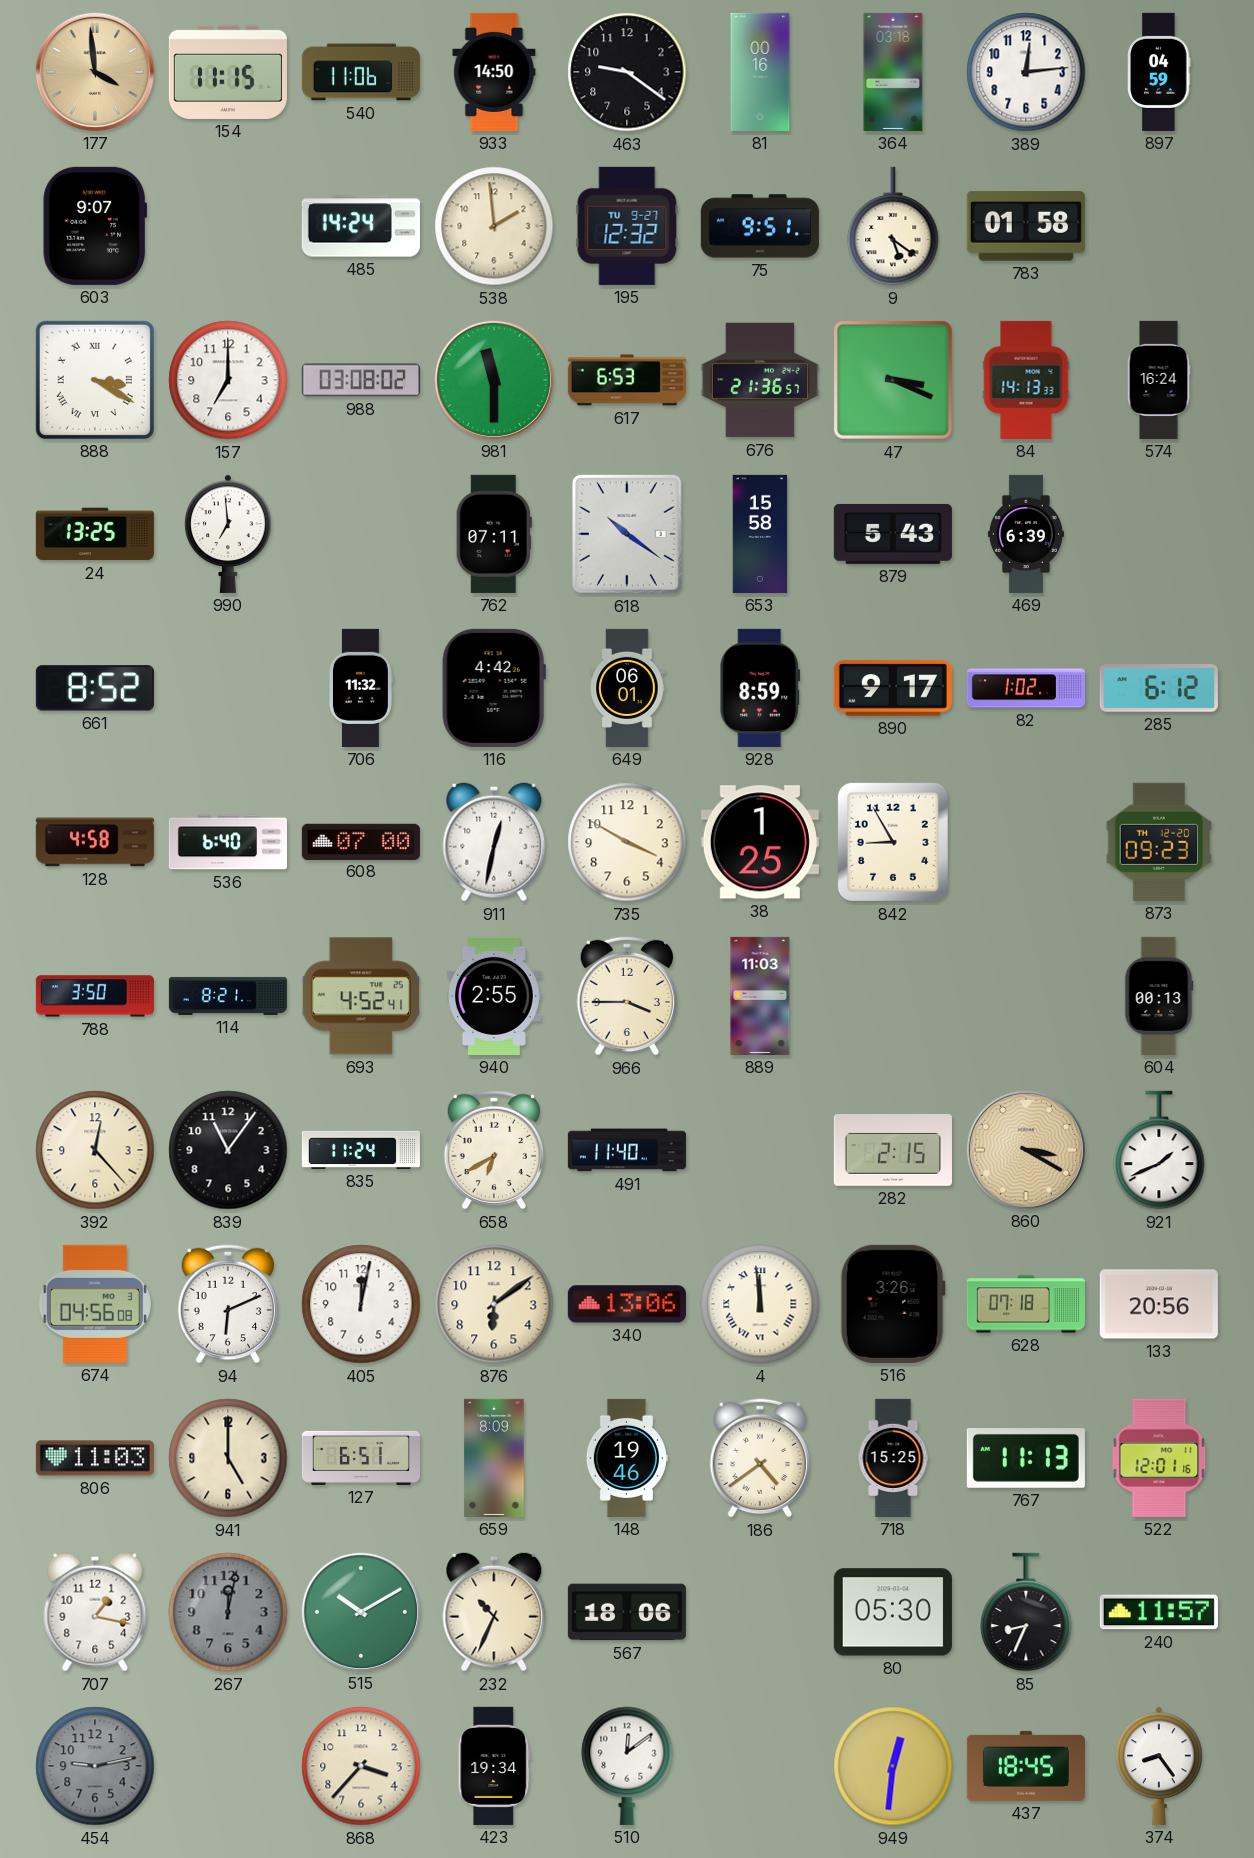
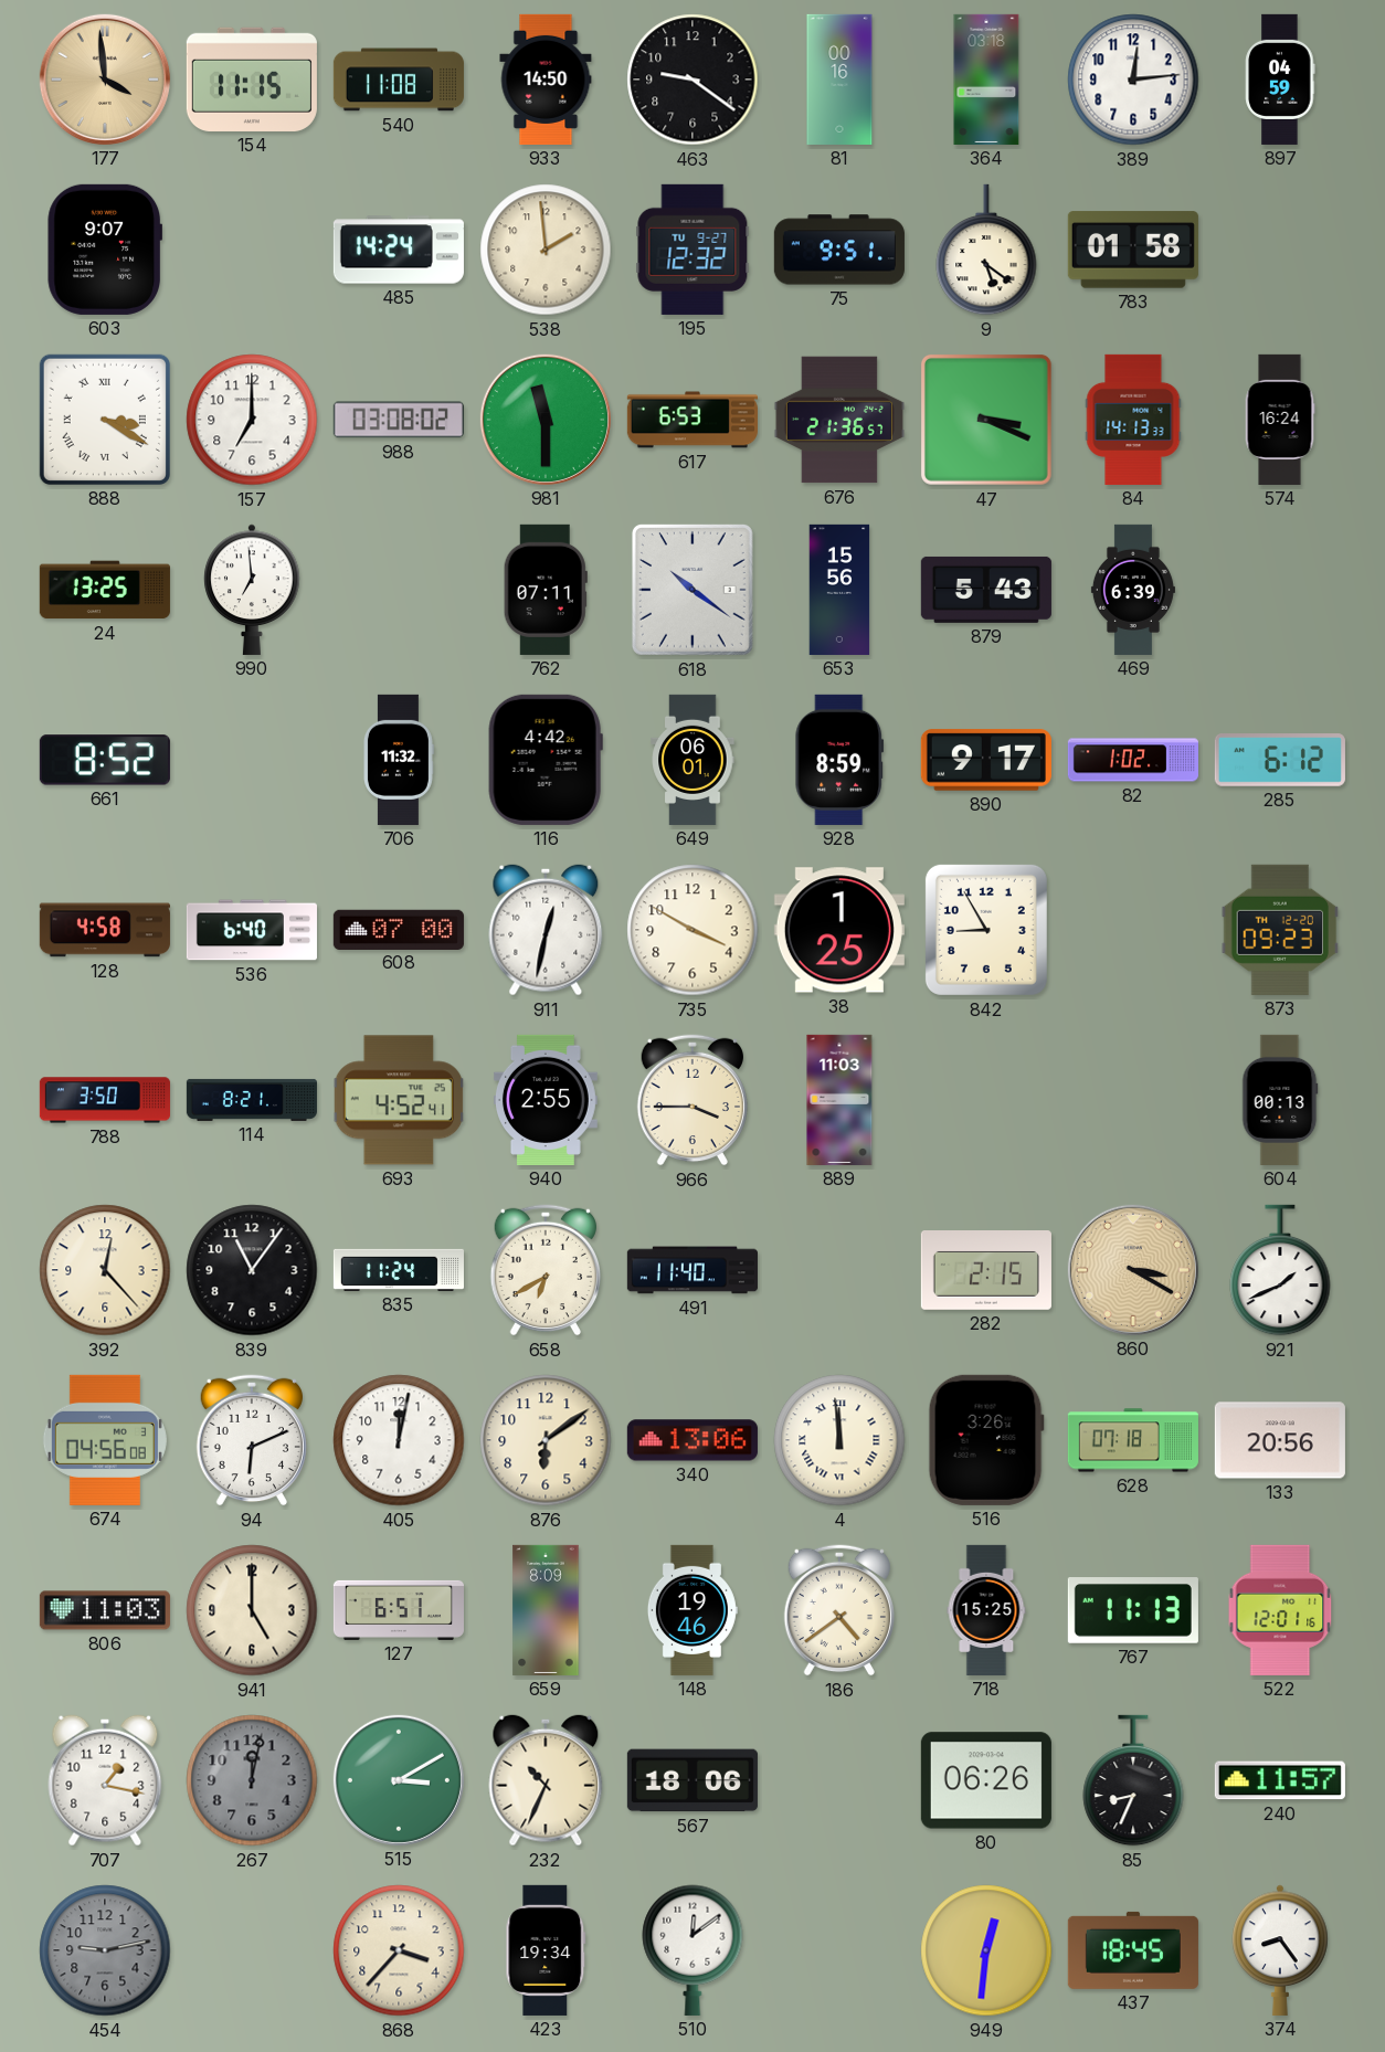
540: 11:06 -> 11:08
653: 15:58 -> 15:56
515: 10:10 -> 3:10
80: 05:30 -> 06:26
